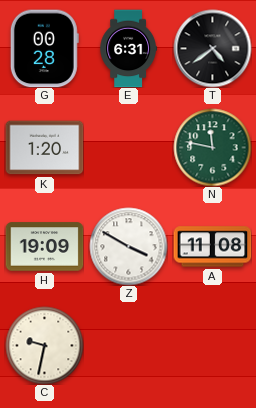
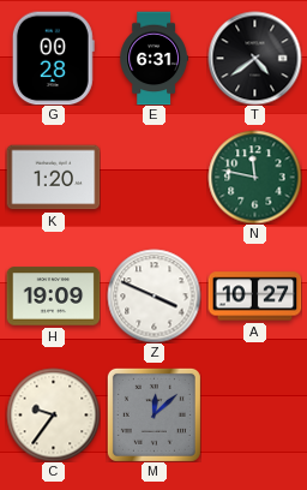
Z: 3:50 -> 3:49
A: 11:08 -> 10:27
C: 9:32 -> 9:36
M: none -> 12:08
